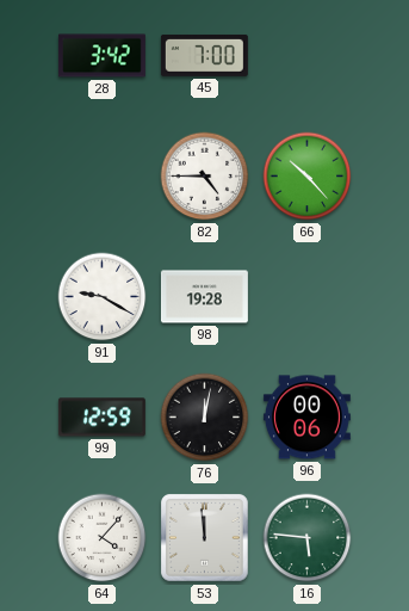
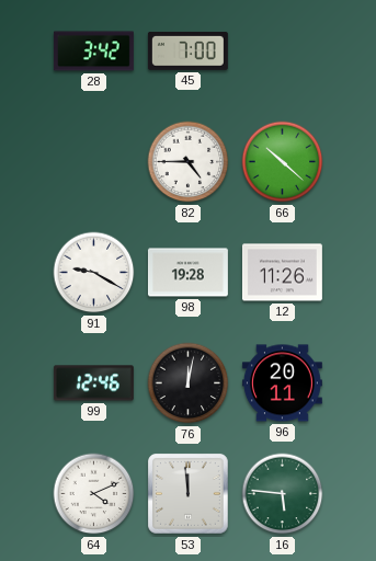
66: 10:23 -> 10:22
12: none -> 11:26
99: 12:59 -> 12:46
96: 00:06 -> 20:11
64: 4:07 -> 4:11
